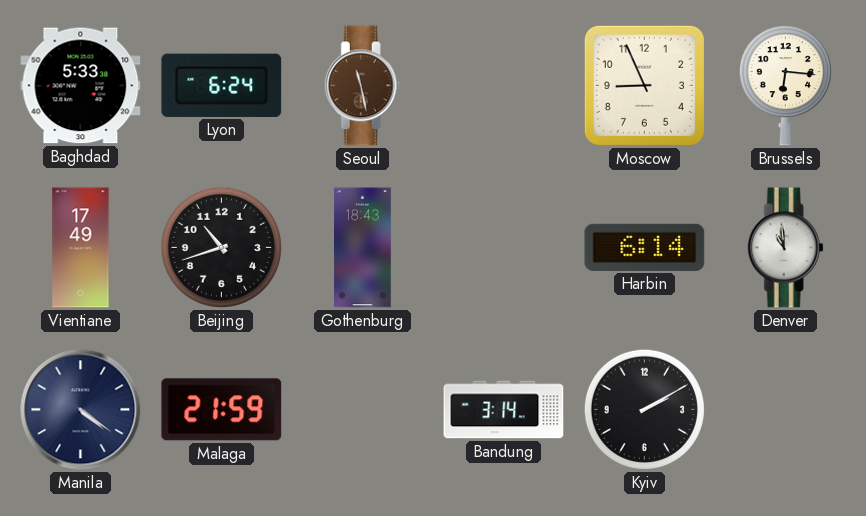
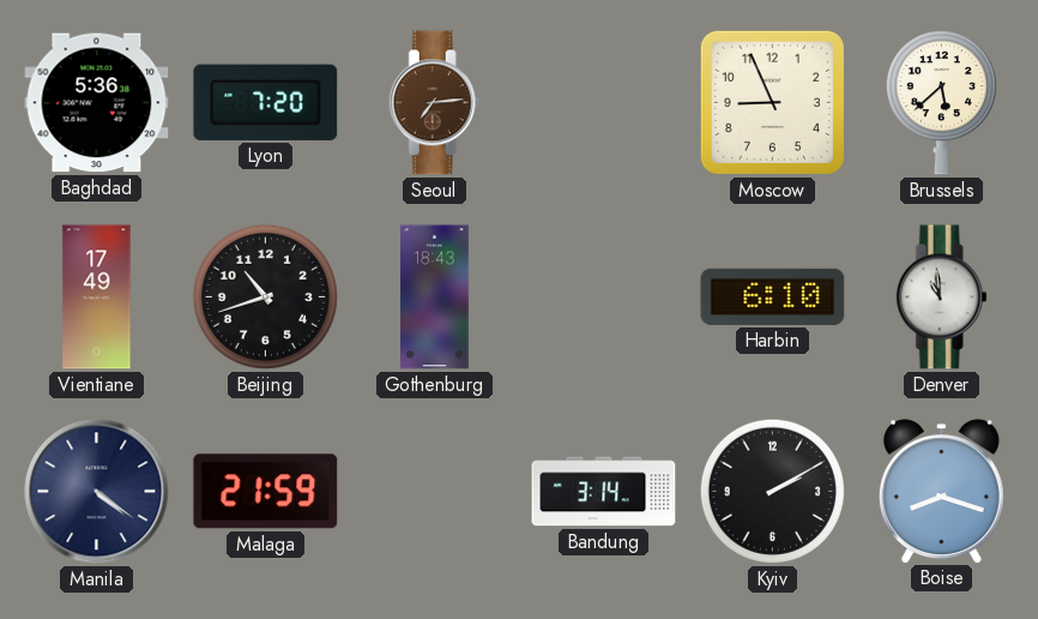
Baghdad: 5:33 -> 5:36
Lyon: 6:24 -> 7:20
Seoul: 11:28 -> 7:14
Brussels: 6:16 -> 5:38
Harbin: 6:14 -> 6:10
Boise: none -> 8:18
